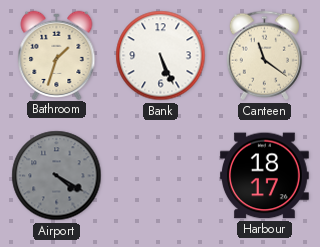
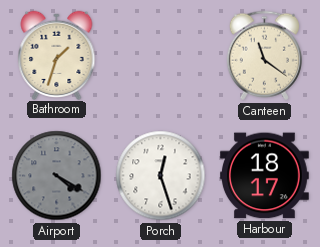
Bank: 5:26 -> none
Porch: none -> 12:27
